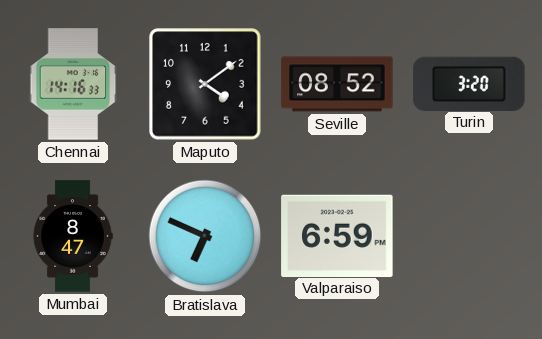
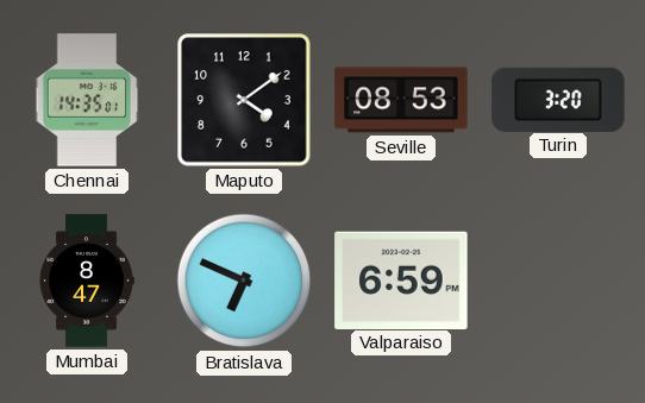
Chennai: 14:16 -> 14:35
Seville: 08:52 -> 08:53
